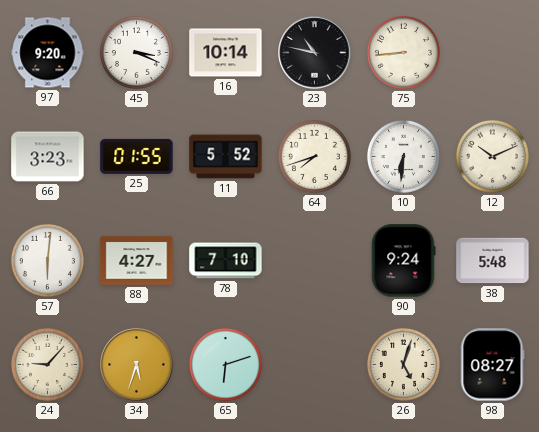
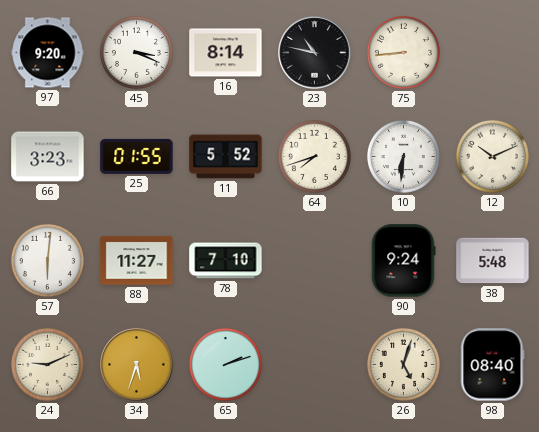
16: 10:14 -> 8:14
88: 4:27 -> 11:27
24: 9:07 -> 9:11
65: 6:12 -> 2:12
98: 08:27 -> 08:40
